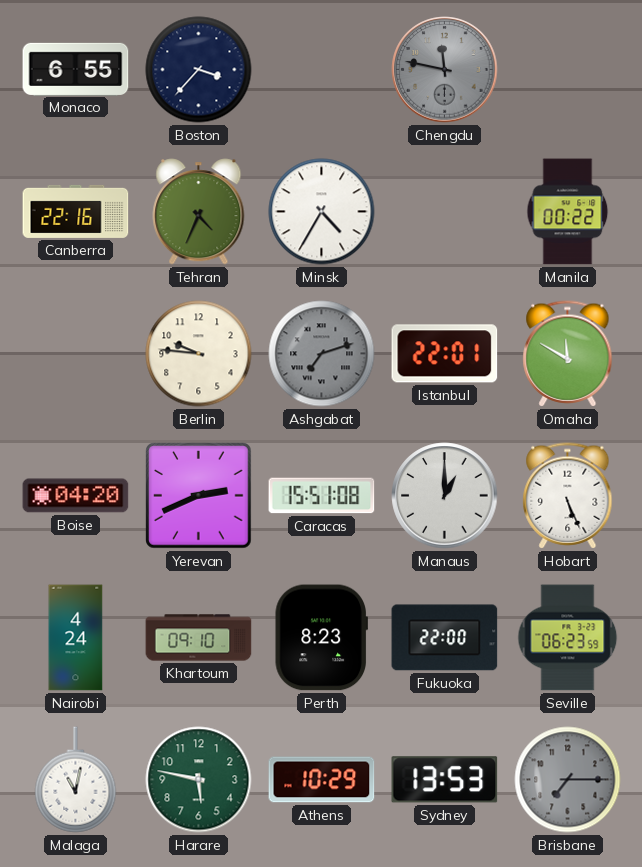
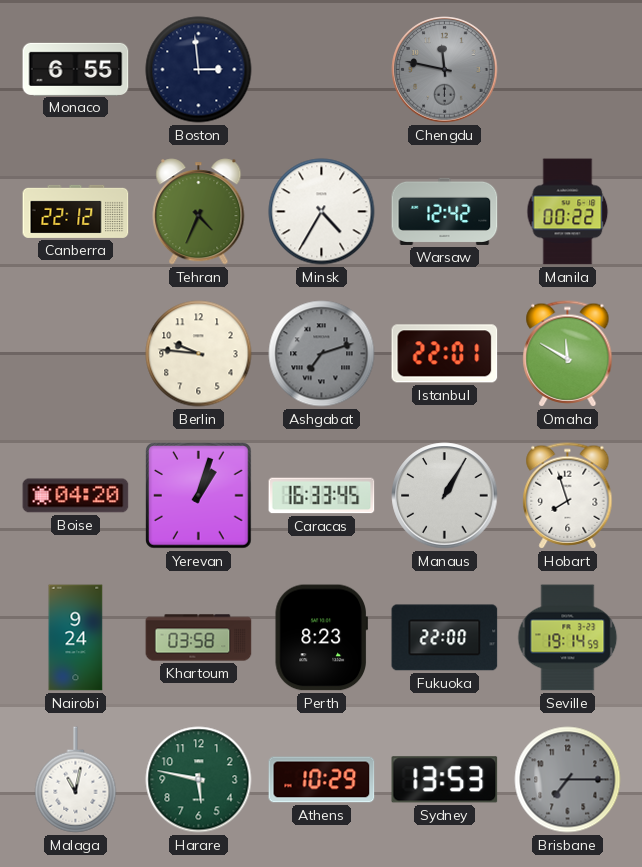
Boston: 3:37 -> 2:59
Canberra: 22:16 -> 22:12
Warsaw: none -> 12:42
Yerevan: 2:41 -> 1:03
Caracas: 15:51 -> 16:33
Manaus: 1:00 -> 1:05
Hobart: 5:26 -> 7:57
Nairobi: 4:24 -> 9:24
Khartoum: 09:10 -> 03:58
Seville: 06:23 -> 19:14
